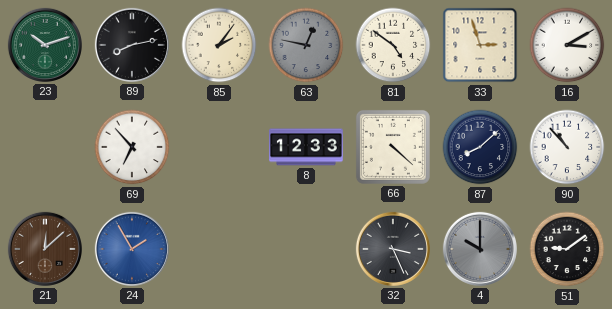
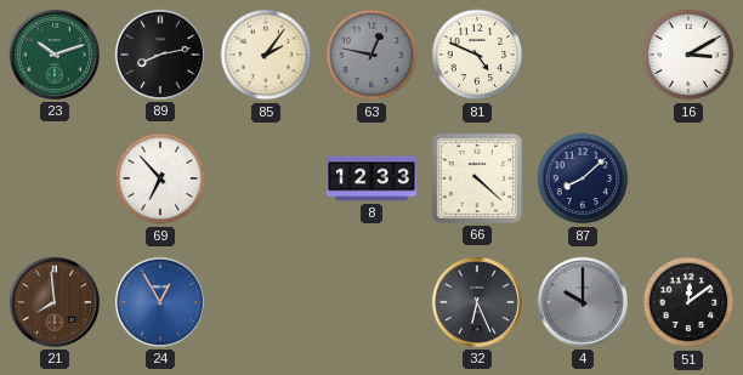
81: 4:51 -> 4:49
33: 2:57 -> none
90: 10:53 -> none
21: 12:08 -> 7:59
24: 1:55 -> 12:55
32: 3:26 -> 6:26
51: 9:09 -> 12:09
